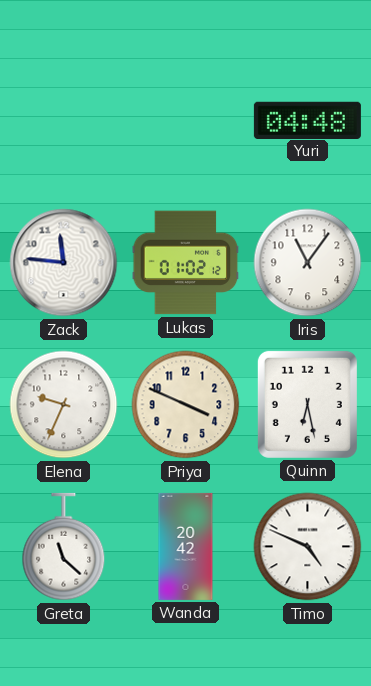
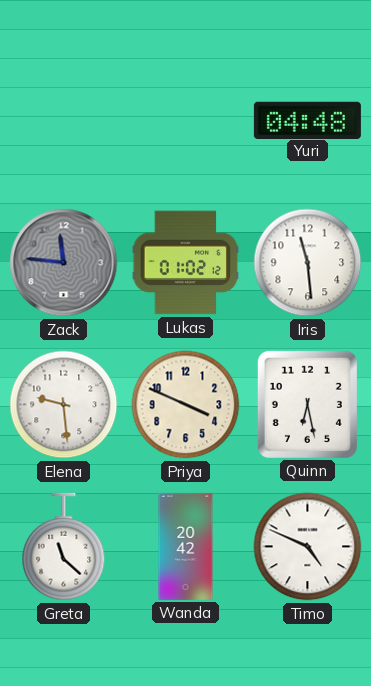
Zack dial: white -> grey
Iris: 11:06 -> 11:29
Elena: 9:34 -> 9:29
